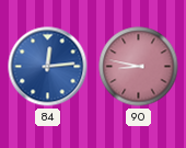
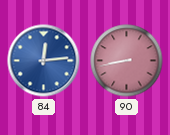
90: 8:47 -> 8:43
